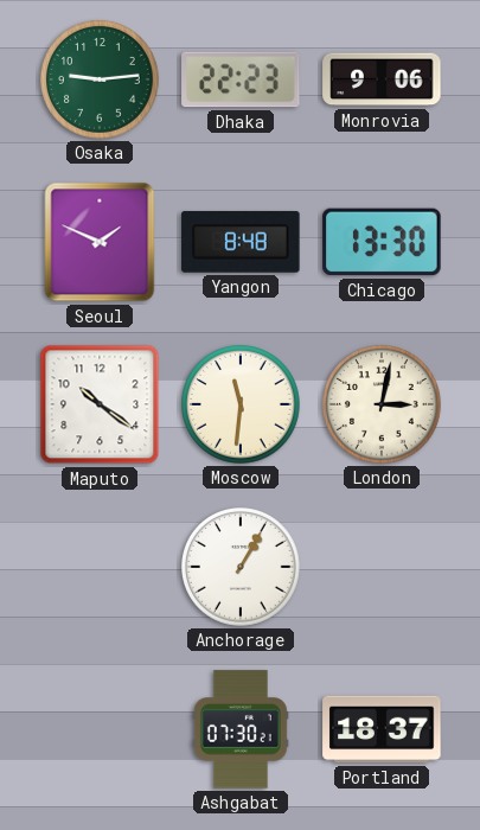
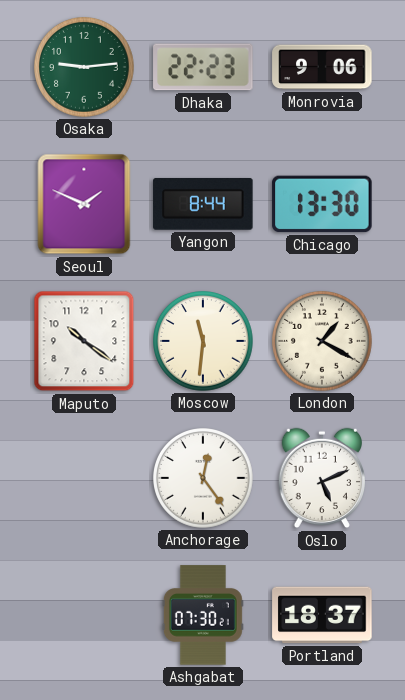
Yangon: 8:48 -> 8:44
London: 3:02 -> 1:20
Anchorage: 1:05 -> 12:24
Oslo: none -> 5:11
